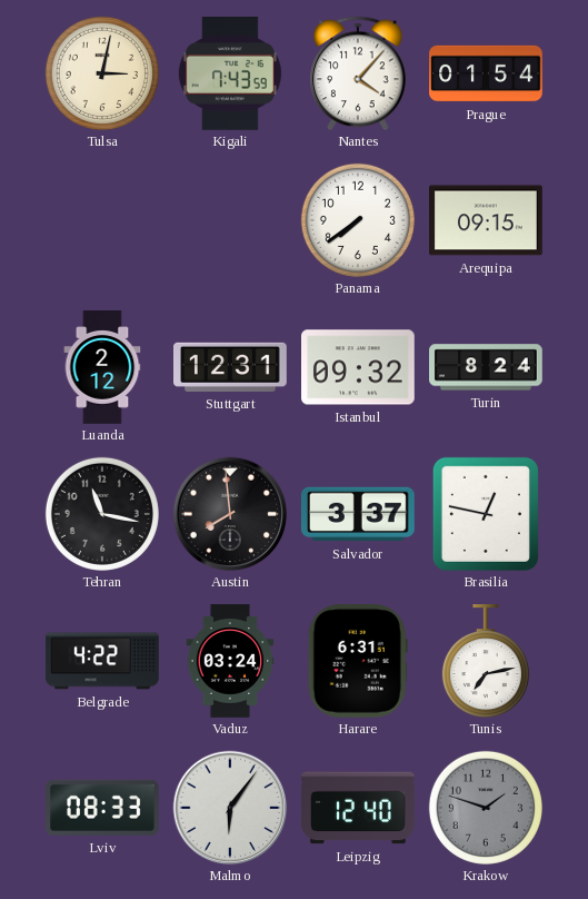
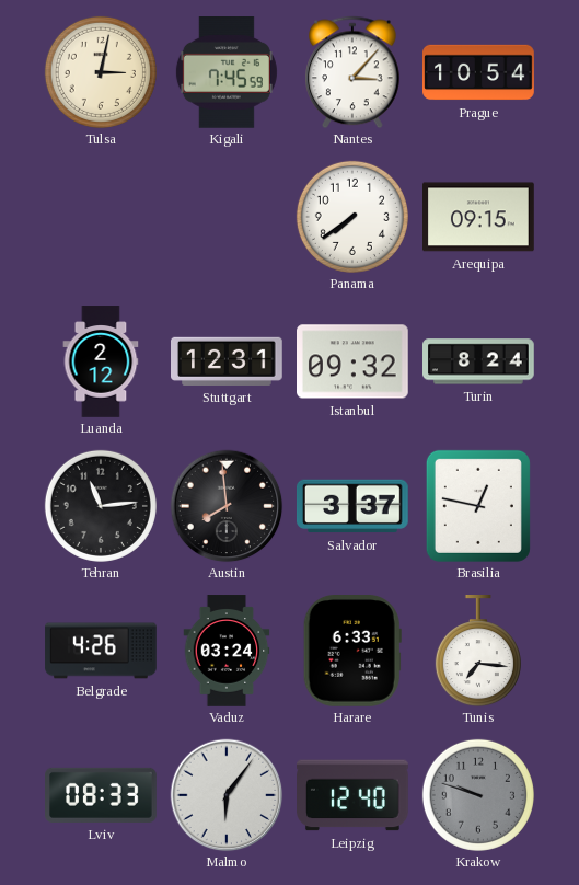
Kigali: 7:43 -> 7:45
Nantes: 4:07 -> 3:07
Prague: 01:54 -> 10:54
Tehran: 11:17 -> 11:14
Belgrade: 4:22 -> 4:26
Harare: 6:31 -> 6:33
Tunis: 7:13 -> 7:16
Krakow: 1:48 -> 9:48
